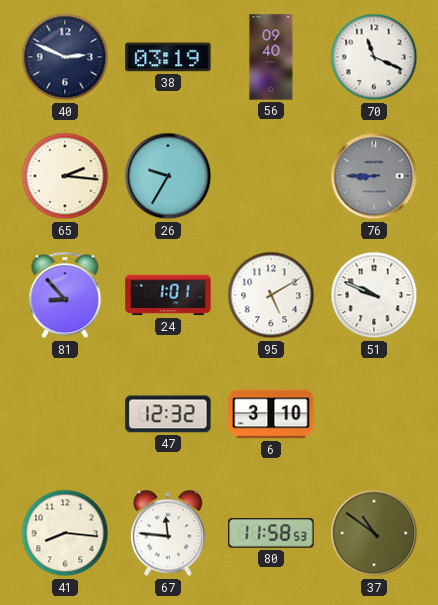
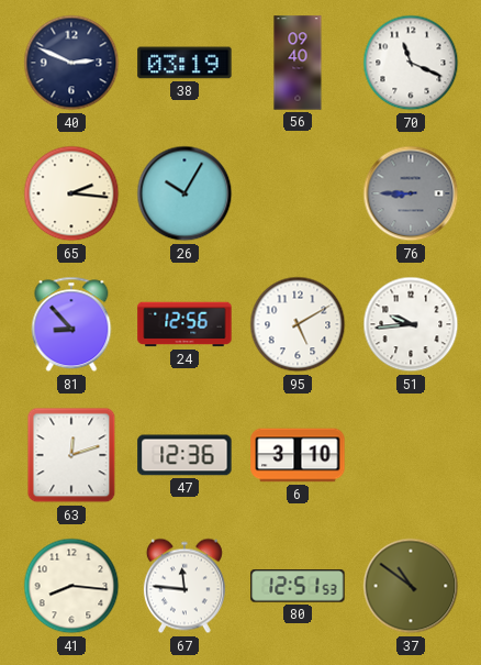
26: 9:35 -> 10:05
24: 1:01 -> 12:56
51: 9:49 -> 9:44
63: none -> 12:12
47: 12:32 -> 12:36
80: 11:58 -> 12:51
